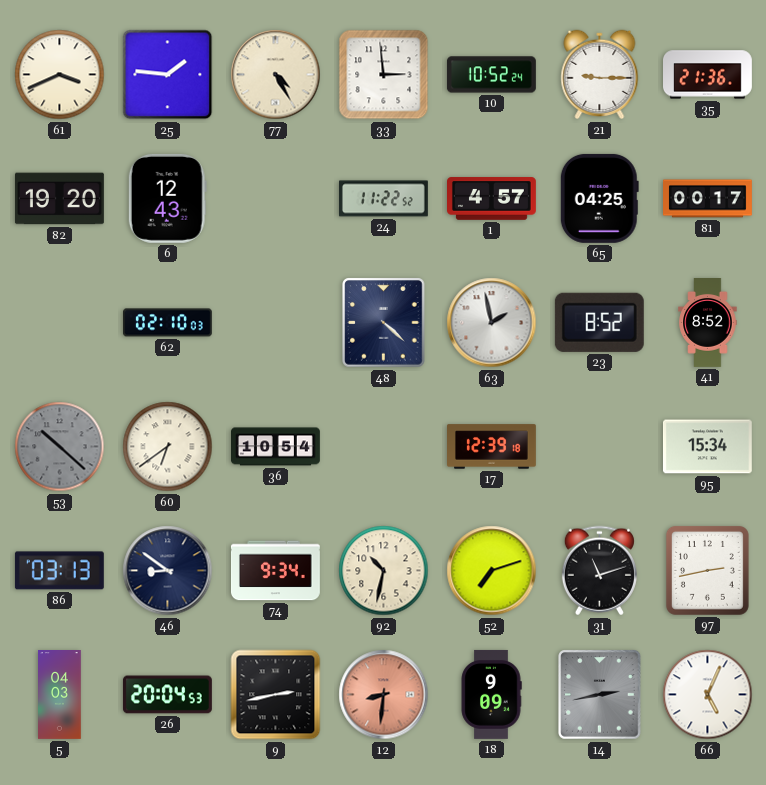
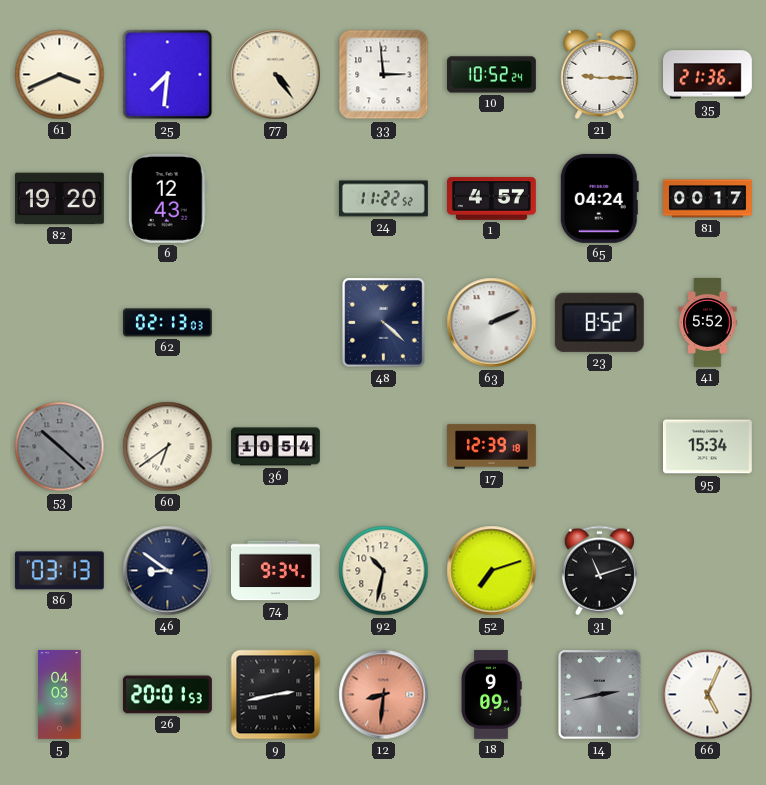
25: 1:46 -> 7:31
77: 4:25 -> 4:24
65: 04:25 -> 04:24
62: 02:10 -> 02:13
63: 1:58 -> 2:11
41: 8:52 -> 5:52
97: 2:43 -> none
26: 20:04 -> 20:01
